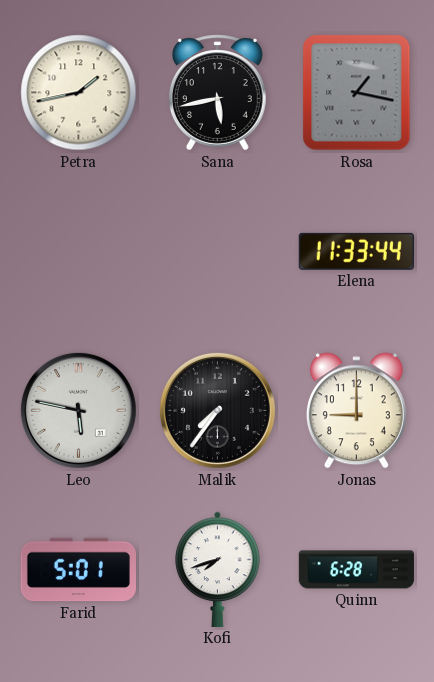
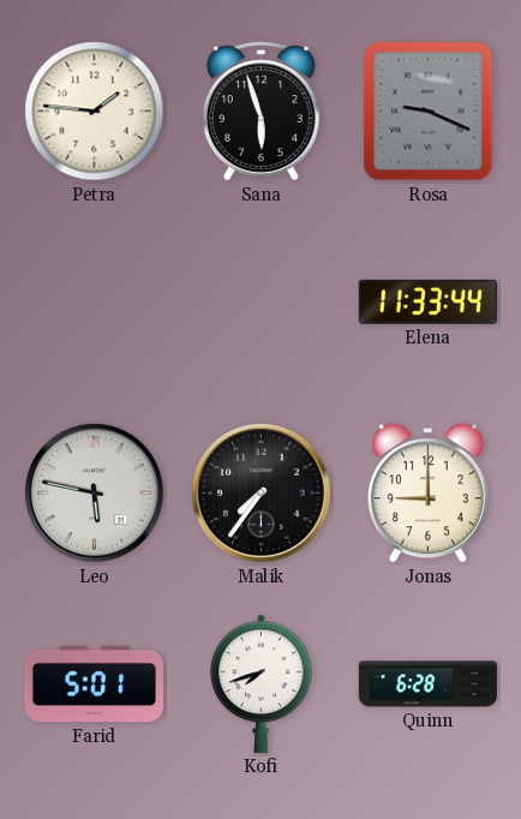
Petra: 1:43 -> 1:46
Sana: 5:43 -> 5:57
Rosa: 1:17 -> 9:19
